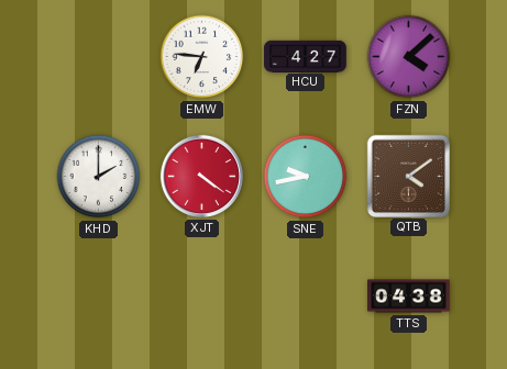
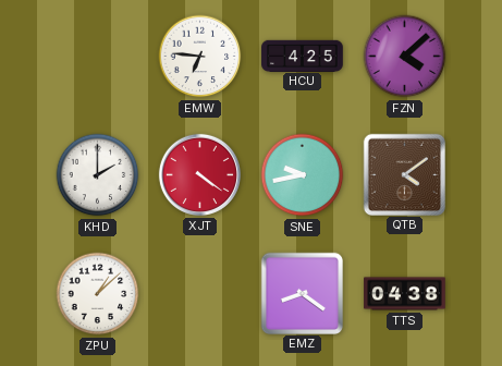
HCU: 4:27 -> 4:25
ZPU: none -> 1:08
EMZ: none -> 8:21
